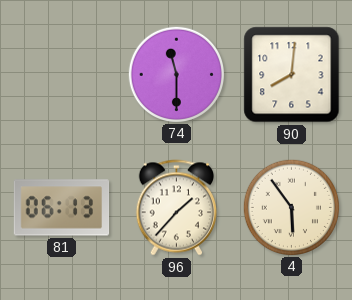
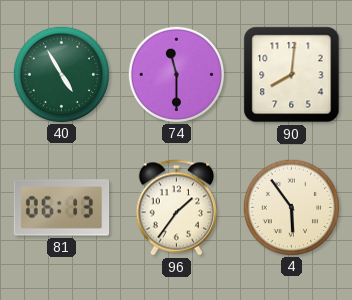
40: none -> 4:55
96: 1:37 -> 1:36
